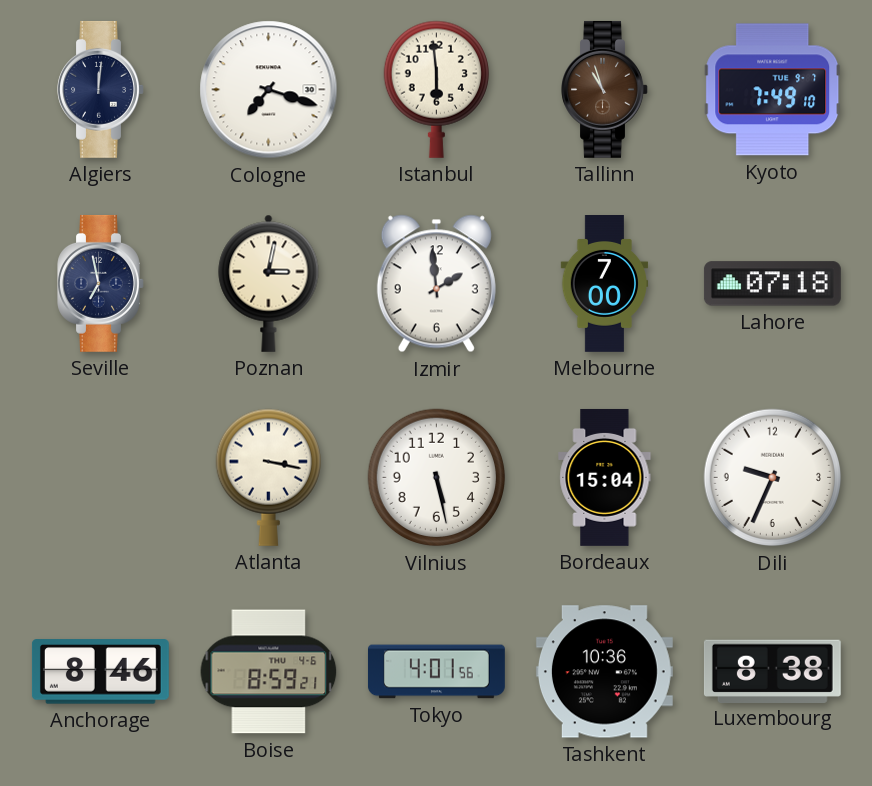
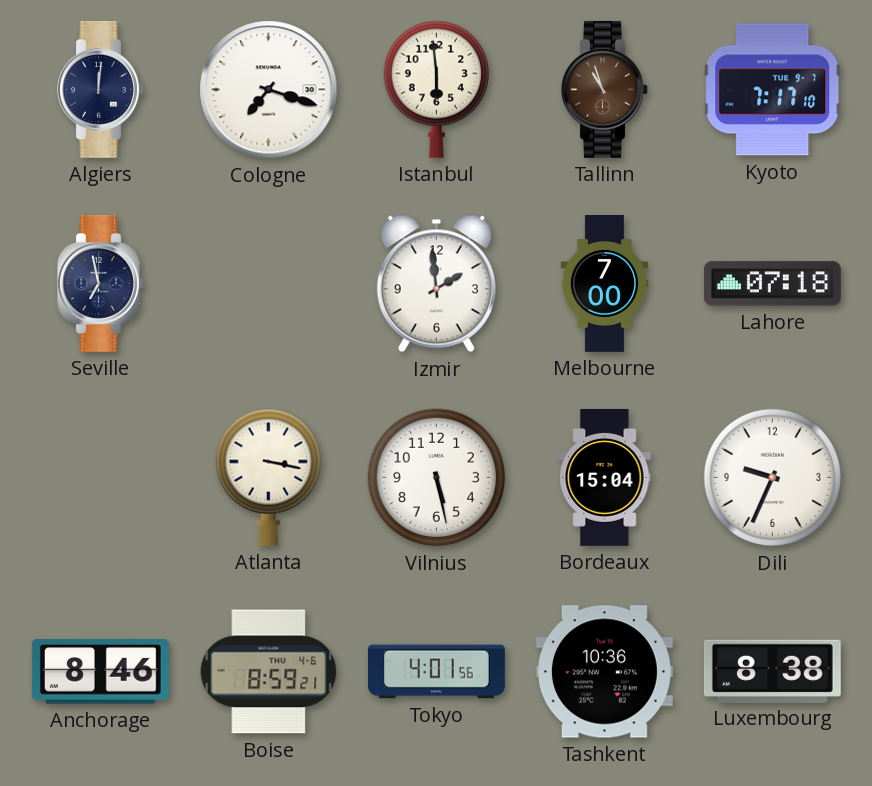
Kyoto: 7:49 -> 7:17
Poznan: 3:02 -> none
